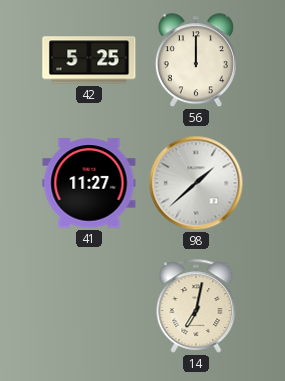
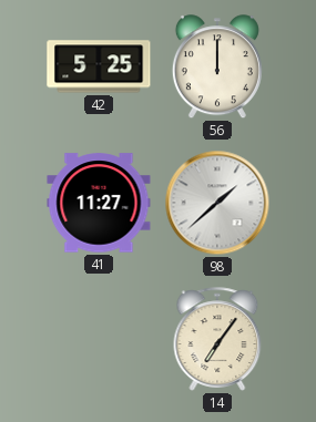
14: 7:02 -> 7:06
